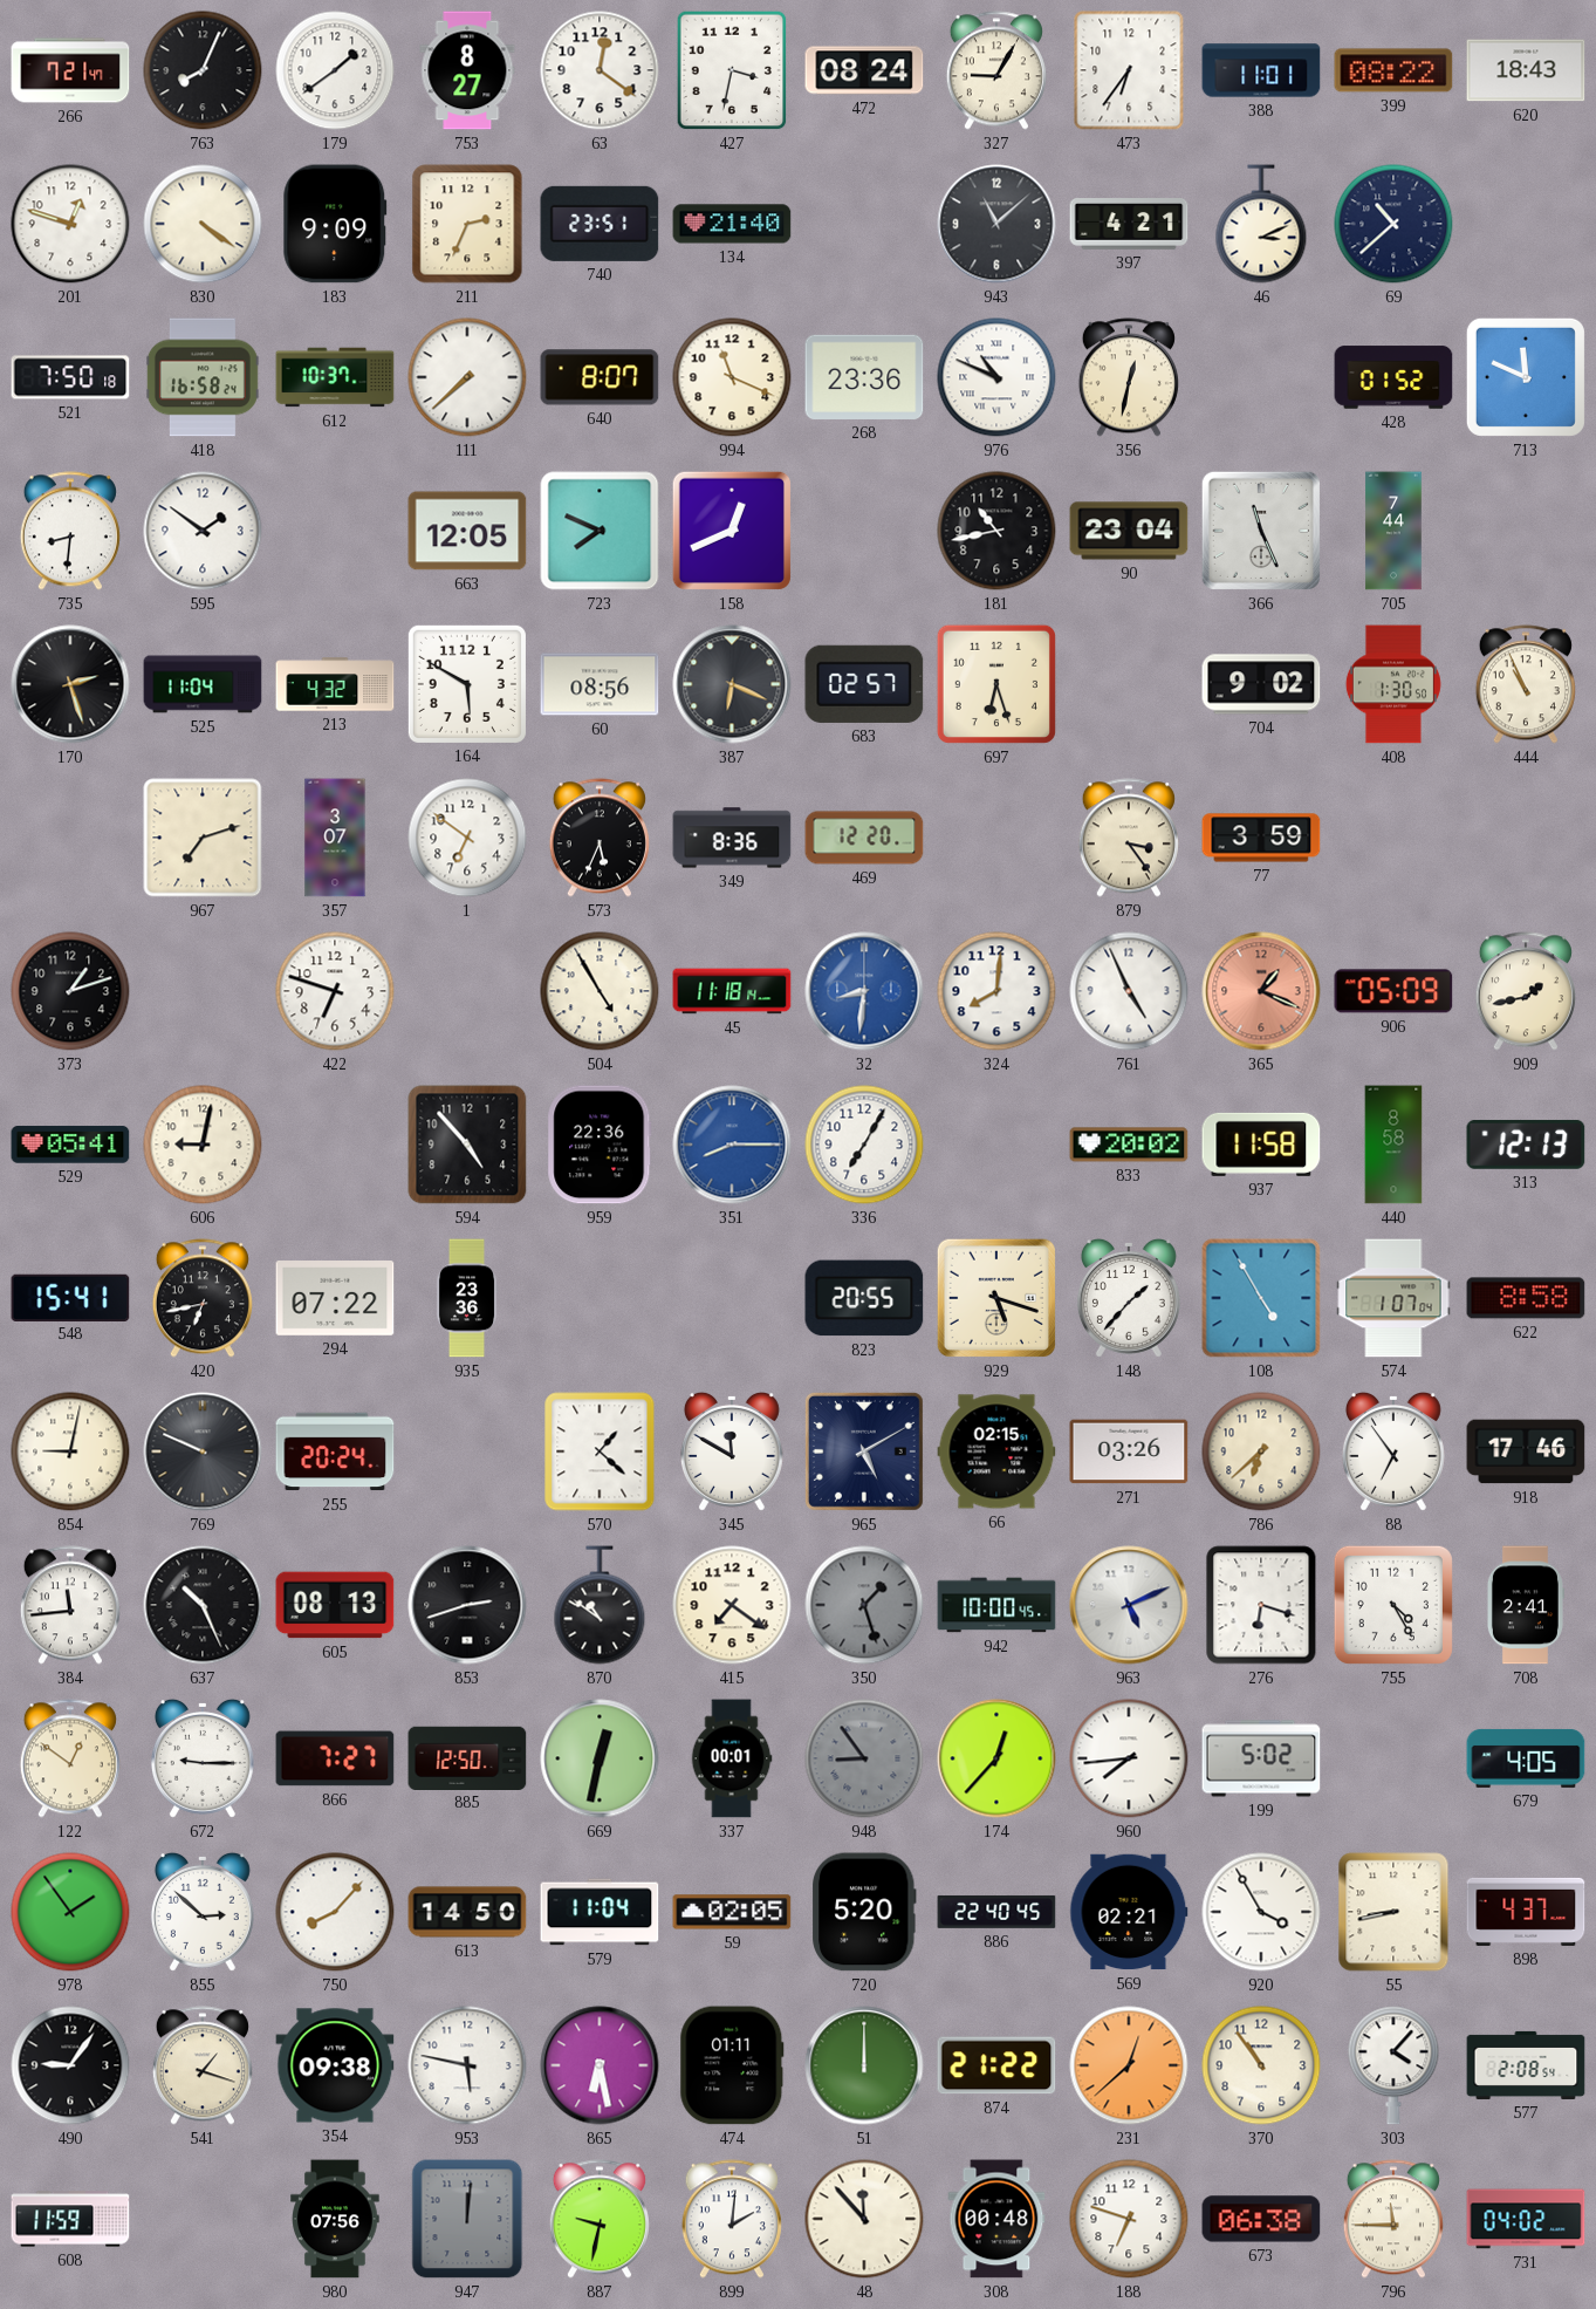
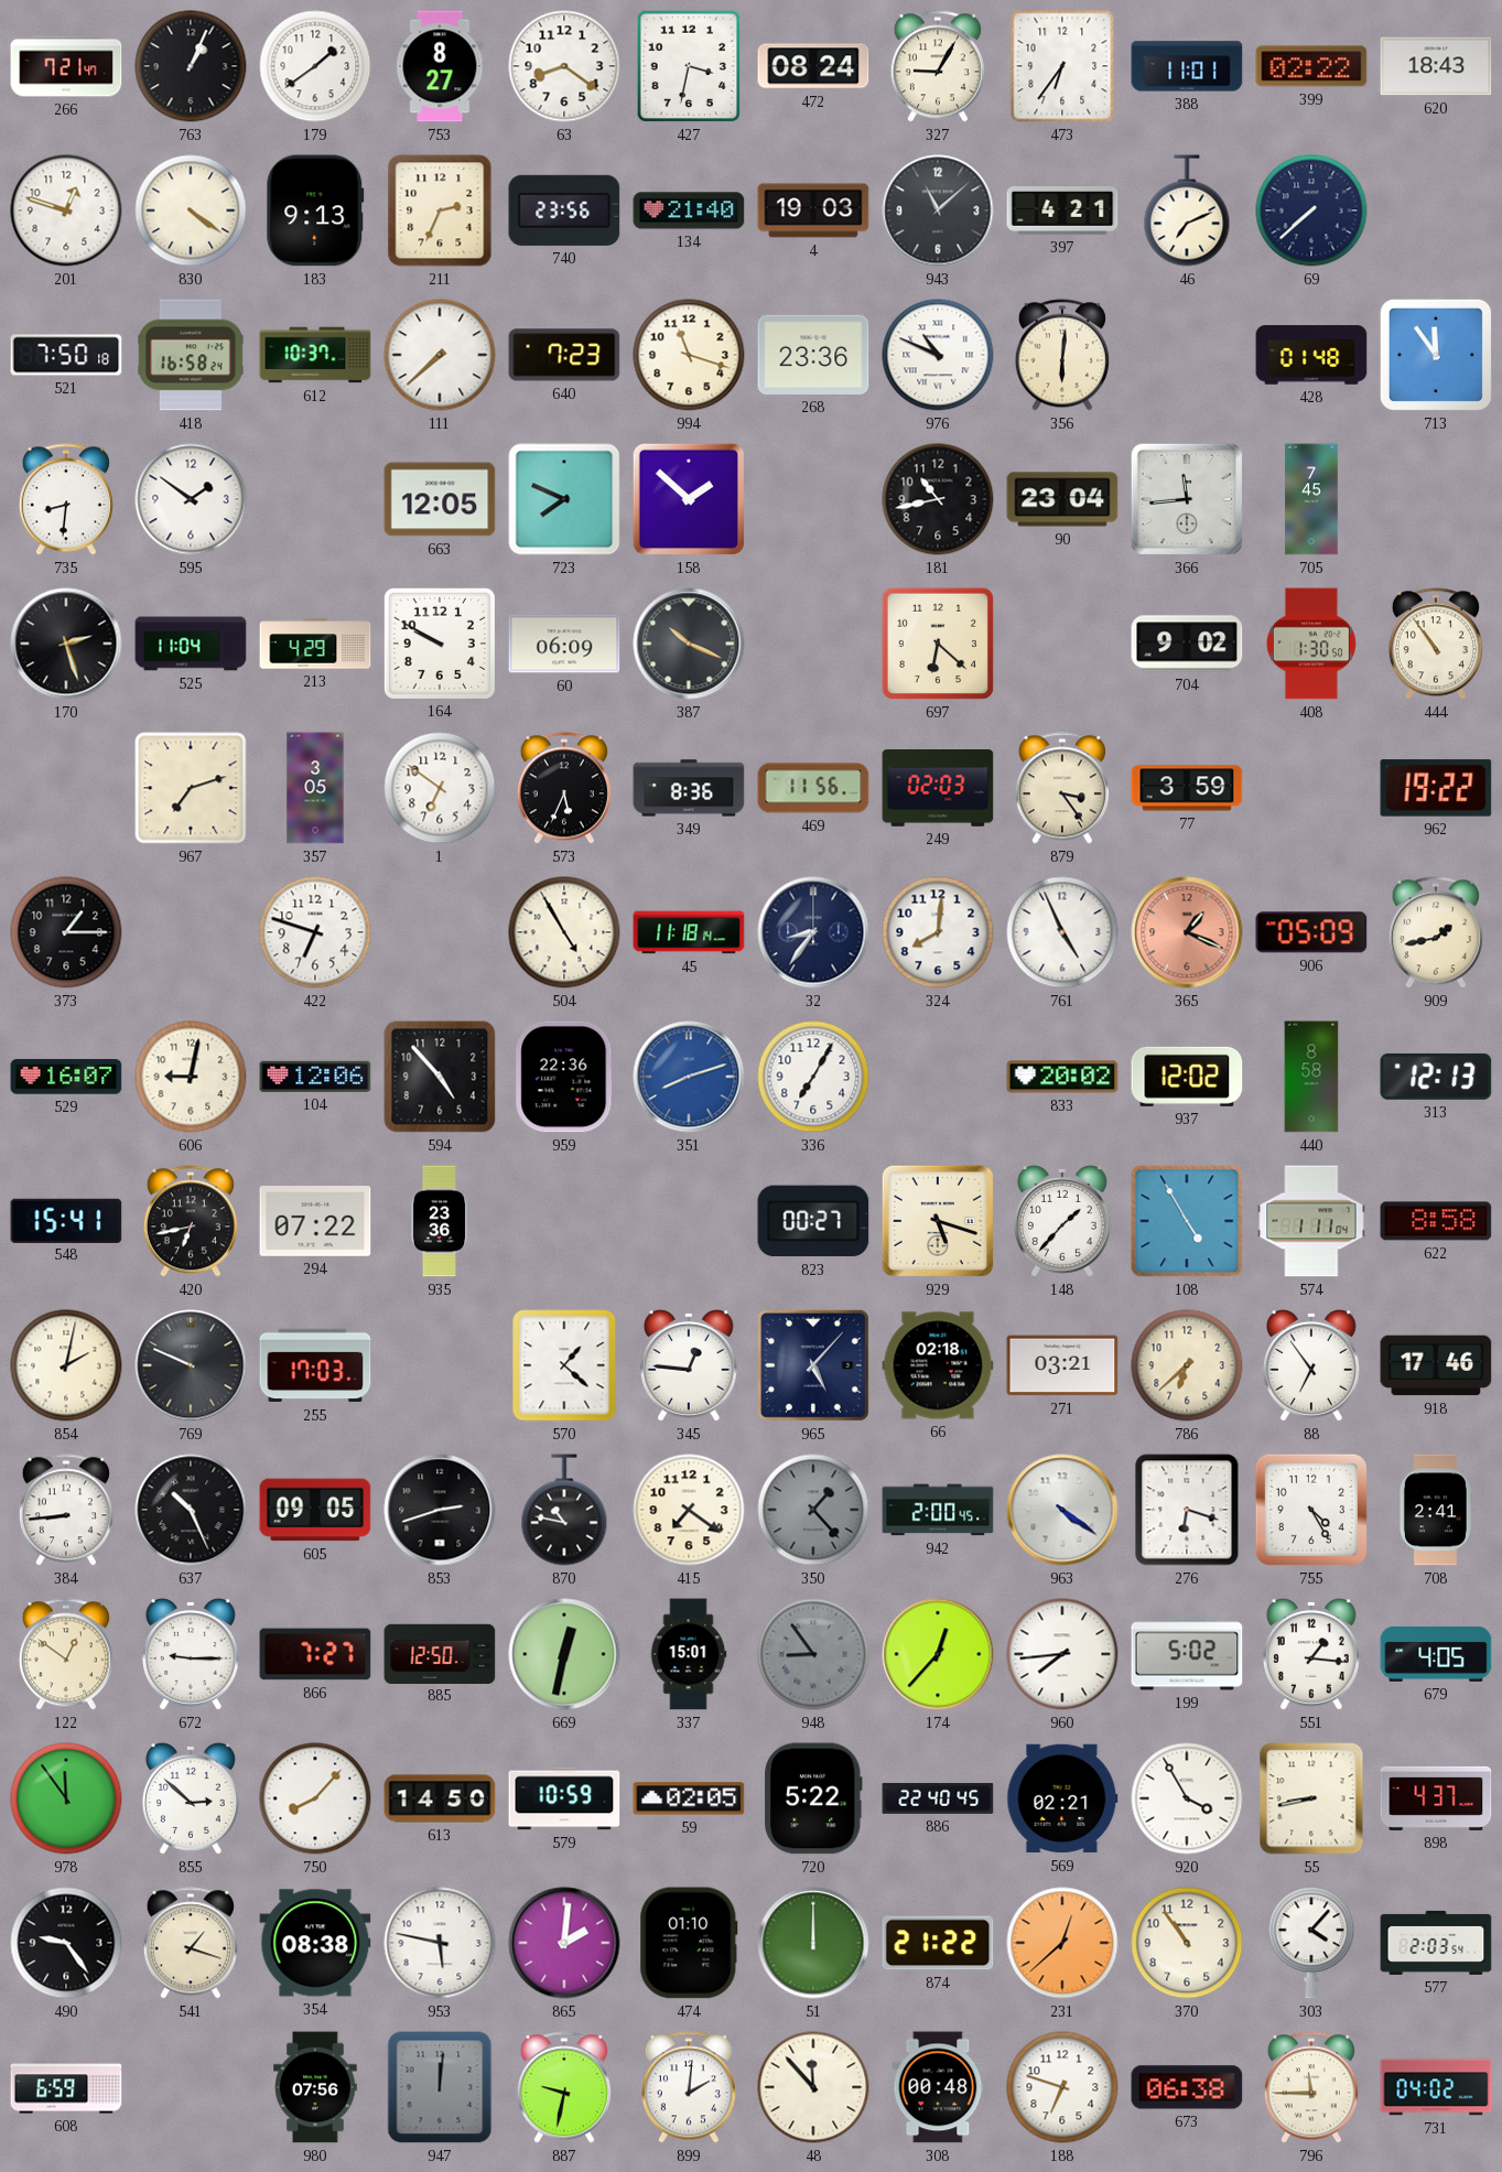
763: 8:04 -> 1:04
63: 12:21 -> 8:21
399: 08:22 -> 02:22
183: 9:09 -> 9:13
740: 23:51 -> 23:56
4: none -> 19:03
46: 3:11 -> 7:11
69: 10:38 -> 7:38
640: 8:07 -> 7:23
994: 11:19 -> 11:18
356: 12:32 -> 6:01
428: 01:52 -> 01:48
713: 11:49 -> 11:54
158: 12:41 -> 1:52
366: 11:26 -> 11:44
705: 7:44 -> 7:45
213: 4:32 -> 4:29
164: 5:50 -> 9:50
60: 08:56 -> 06:09
387: 6:19 -> 10:19
683: 02:57 -> none
697: 6:27 -> 6:22
444: 10:56 -> 10:54
357: 3:07 -> 3:05
469: 12:20 -> 11:56
249: none -> 02:03
962: none -> 19:22
373: 1:12 -> 1:15
32: 8:31 -> 8:36
32 dial: blue -> navy
529: 05:41 -> 16:07
104: none -> 12:06
351: 8:15 -> 8:12
937: 11:58 -> 12:02
823: 20:55 -> 00:27
574: 1:07 -> 1:11
854: 9:02 -> 2:02
255: 20:24 -> 17:03
345: 11:50 -> 12:46
965: 5:10 -> 5:07
66: 02:15 -> 02:18
271: 03:26 -> 03:21
384: 11:44 -> 8:44
605: 08:13 -> 09:05
870: 10:51 -> 10:47
350: 1:27 -> 1:23
942: 10:00 -> 2:00
963: 5:11 -> 4:21
337: 00:01 -> 15:01
551: none -> 1:16
978: 1:54 -> 11:54
579: 11:04 -> 10:59
720: 5:20 -> 5:22
490: 9:06 -> 9:24
354: 09:38 -> 08:38
865: 6:28 -> 2:01
474: 01:11 -> 01:10
577: 2:08 -> 2:03
608: 11:59 -> 6:59
